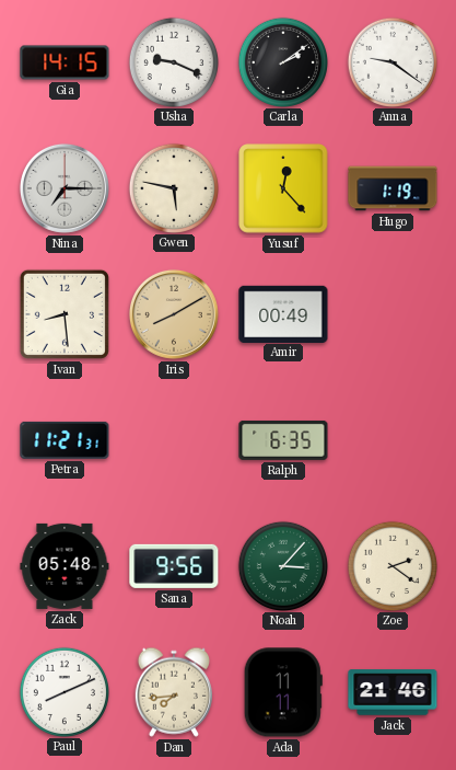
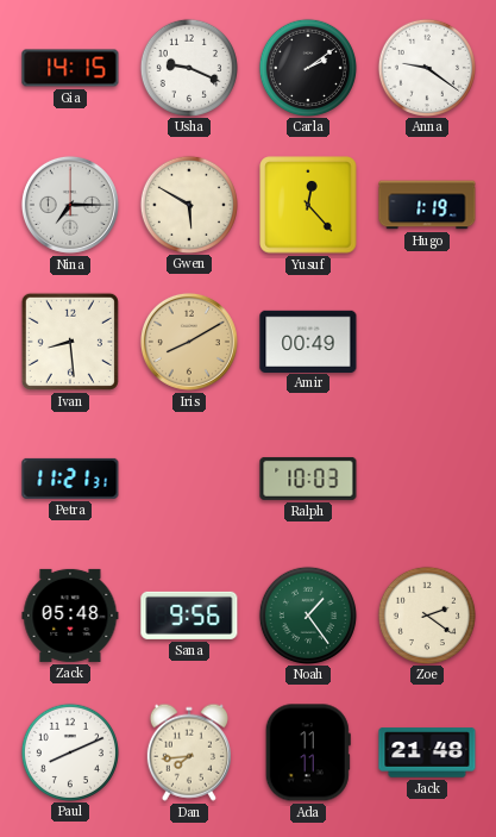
Gwen: 5:47 -> 5:50
Ralph: 6:35 -> 10:03
Noah: 3:07 -> 1:24
Jack: 21:46 -> 21:48
